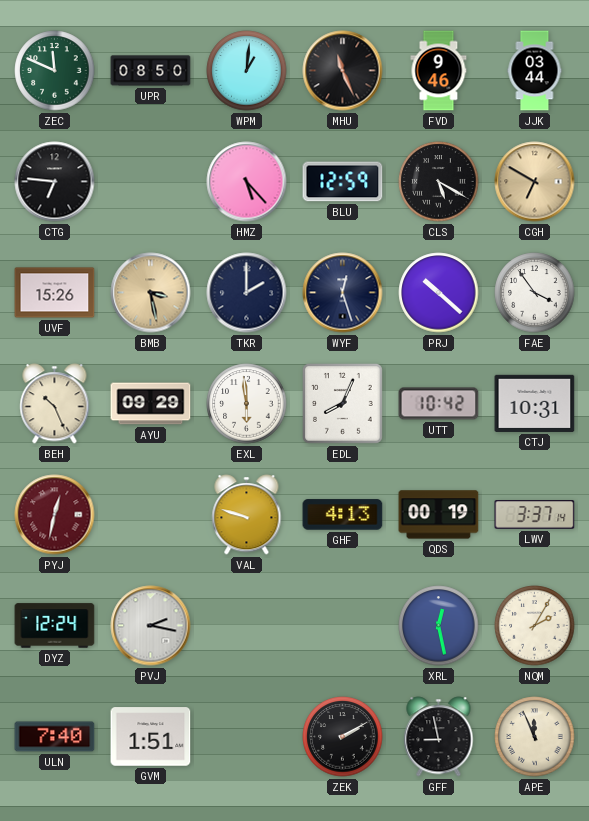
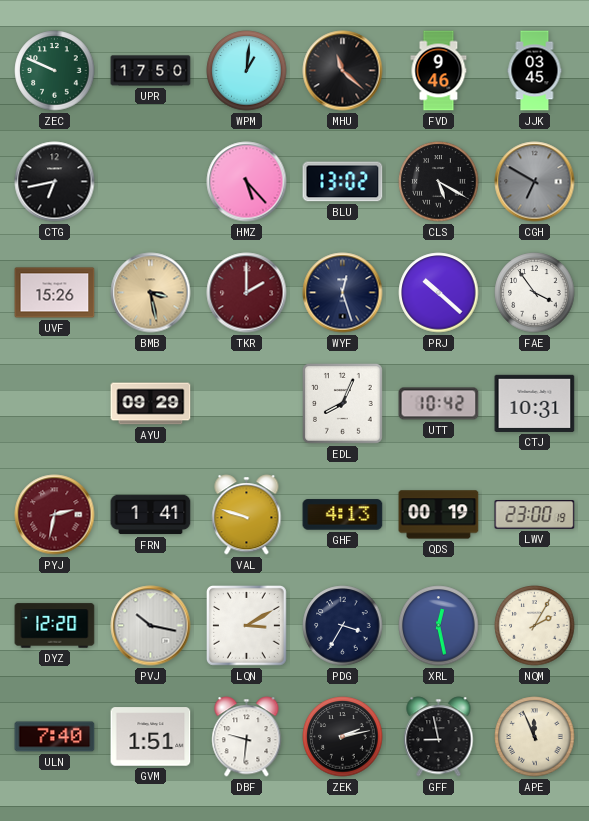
ZEC: 11:49 -> 9:49
UPR: 08:50 -> 17:50
MHU: 11:26 -> 11:22
JJK: 03:44 -> 03:45
CTG: 6:46 -> 6:43
BLU: 12:59 -> 13:02
CGH dial: champagne -> grey
TKR dial: navy -> burgundy
BEH: 10:26 -> none
EXL: 5:59 -> none
PYJ: 12:32 -> 2:32
FRN: none -> 1:41
LWV: 3:37 -> 23:00
DYZ: 12:24 -> 12:20
PVJ: 2:17 -> 10:17
LQN: none -> 3:10
PDG: none -> 3:35
DBF: none -> 9:31
ZEK: 2:10 -> 2:13
